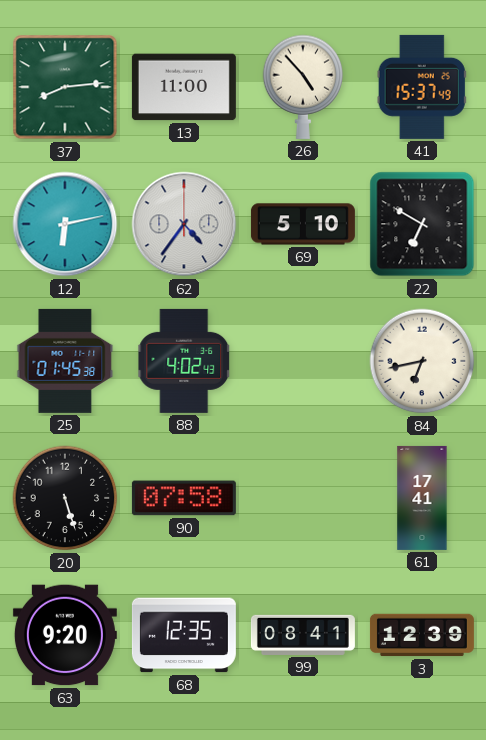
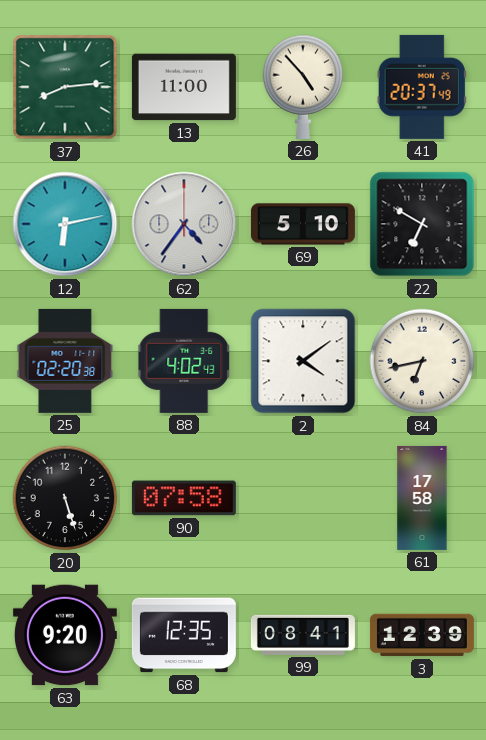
41: 15:37 -> 20:37
25: 01:45 -> 02:20
2: none -> 4:09
61: 17:41 -> 17:58
